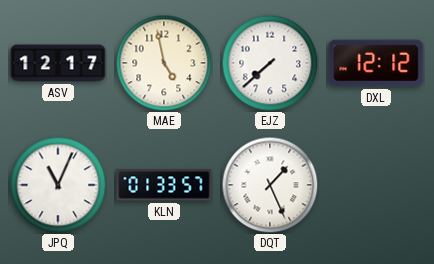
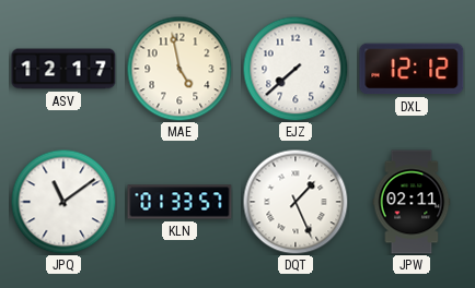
JPQ: 11:04 -> 11:09
JPW: none -> 02:11
